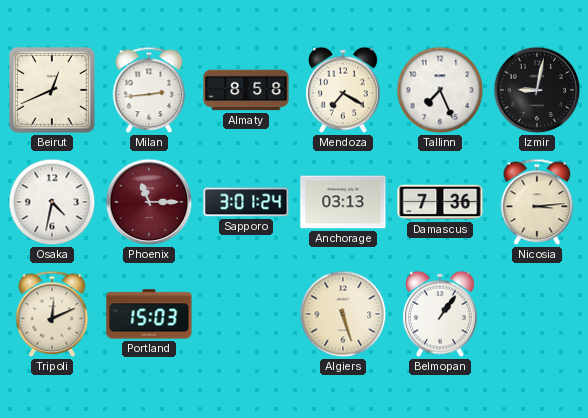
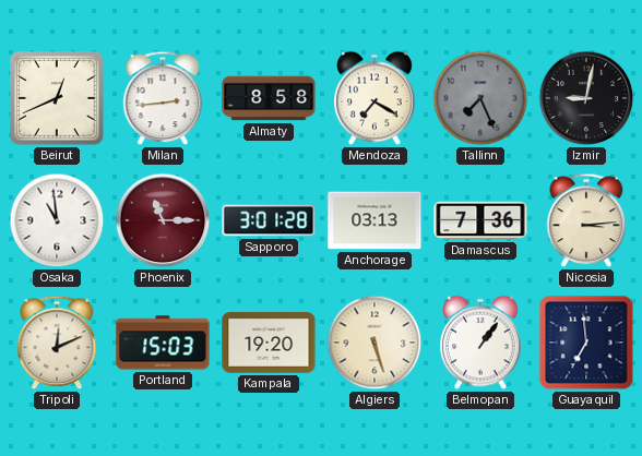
Tallinn dial: white -> grey
Osaka: 4:32 -> 10:59
Sapporo: 3:01:24 -> 3:01:28
Kampala: none -> 19:20
Guayaquil: none -> 6:59
